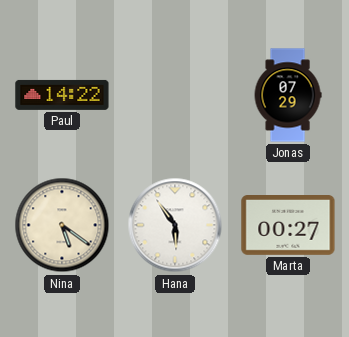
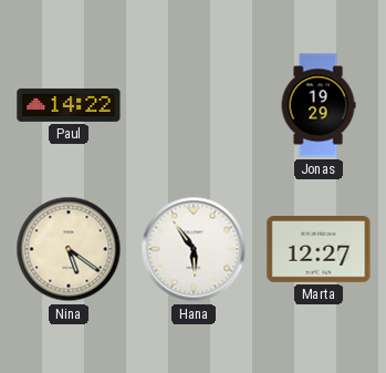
Jonas: 07:29 -> 19:29
Marta: 00:27 -> 12:27
